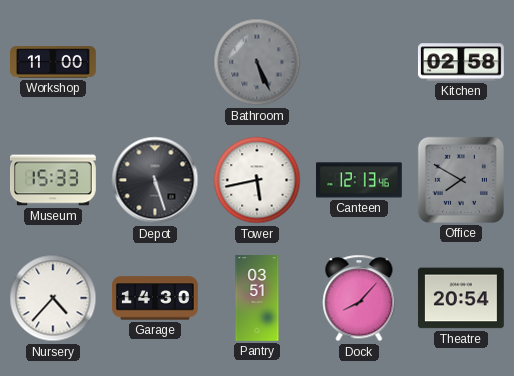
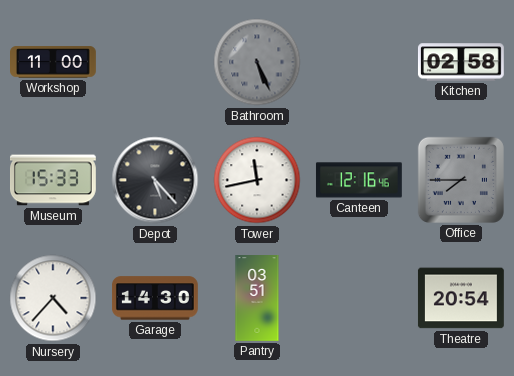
Depot: 5:27 -> 5:23
Tower: 5:43 -> 11:43
Canteen: 12:13 -> 12:16
Office: 7:50 -> 7:45
Dock: 8:07 -> none
